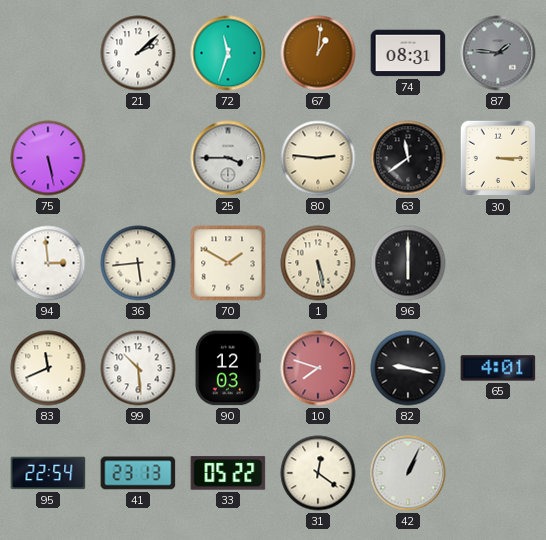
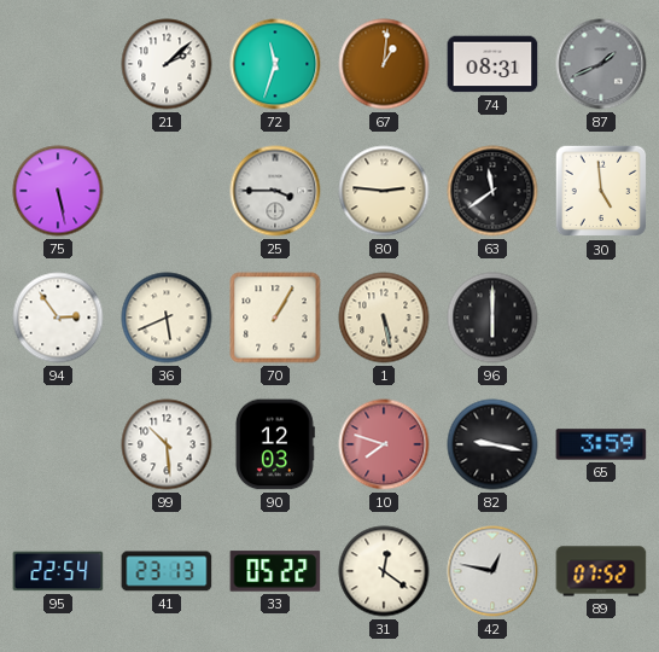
87: 1:46 -> 1:41
30: 3:15 -> 4:59
94: 2:59 -> 2:54
36: 5:44 -> 5:41
70: 1:50 -> 1:05
83: 11:41 -> none
65: 4:01 -> 3:59
42: 1:04 -> 12:47
89: none -> 07:52
